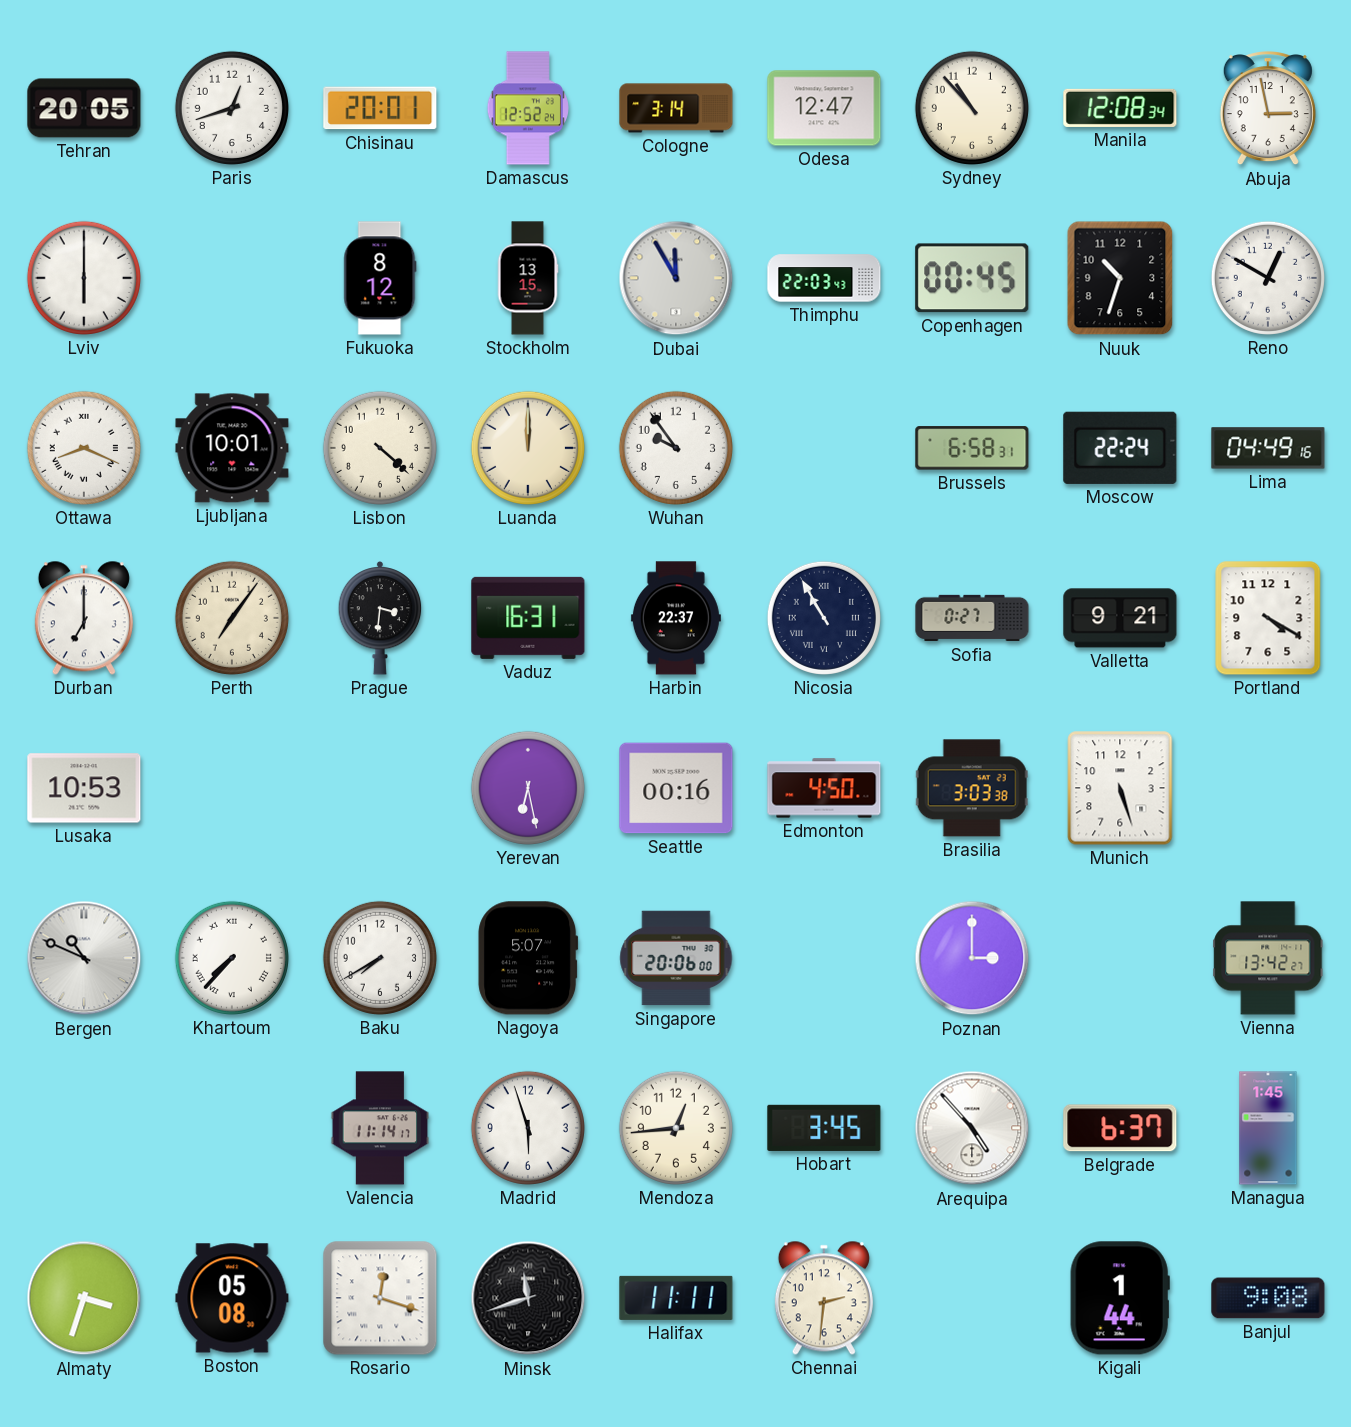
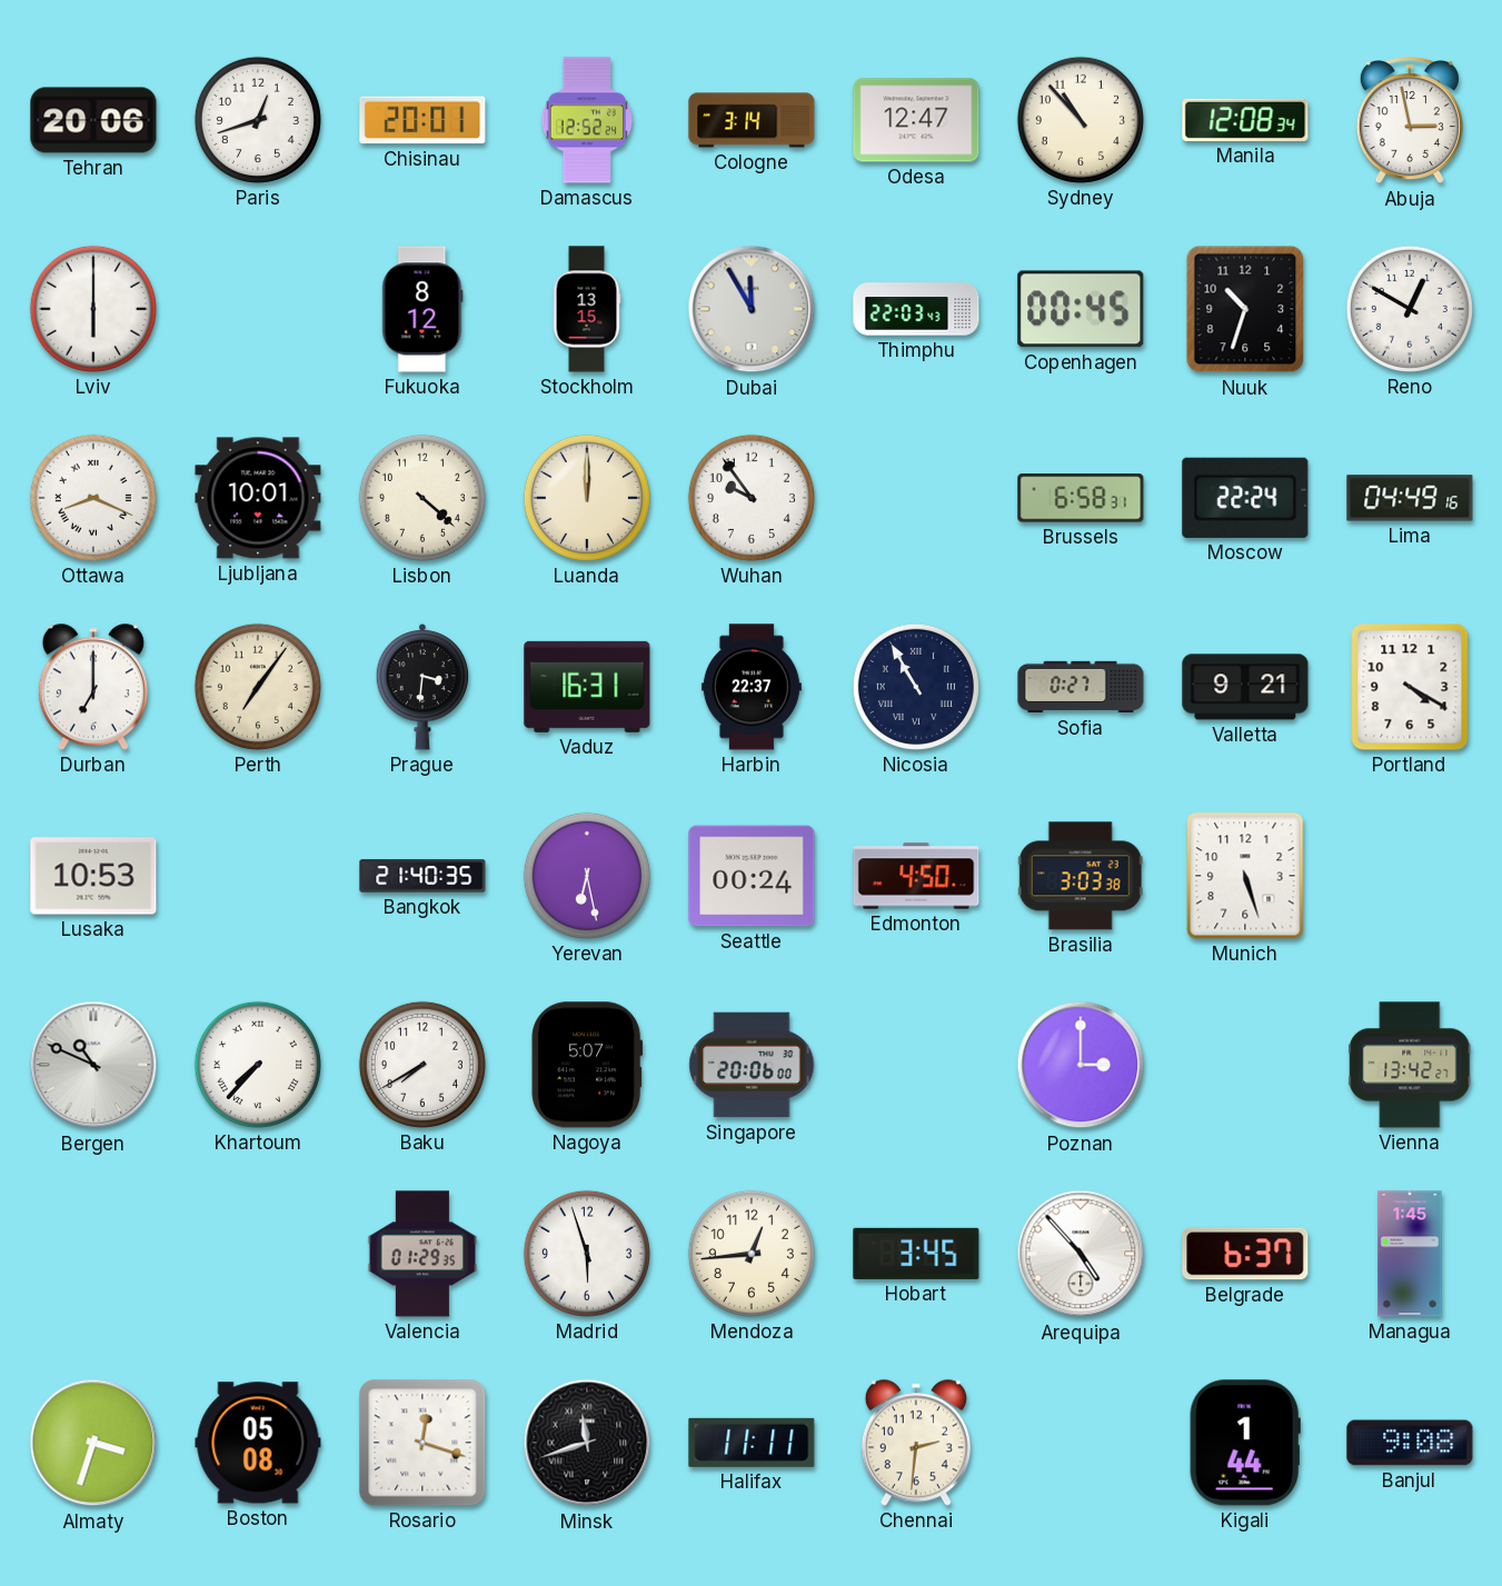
Tehran: 20:05 -> 20:06
Bangkok: none -> 21:40
Seattle: 00:16 -> 00:24
Valencia: 11:14 -> 01:29
